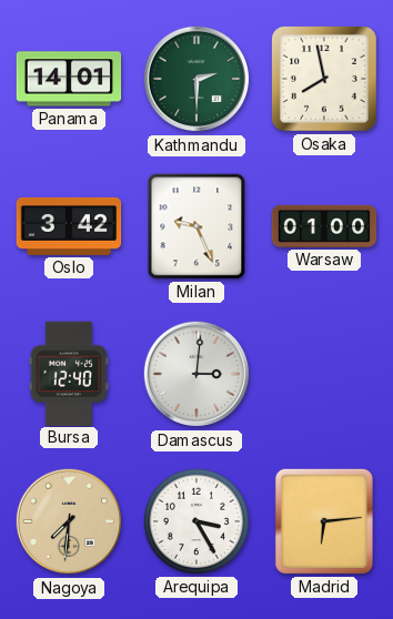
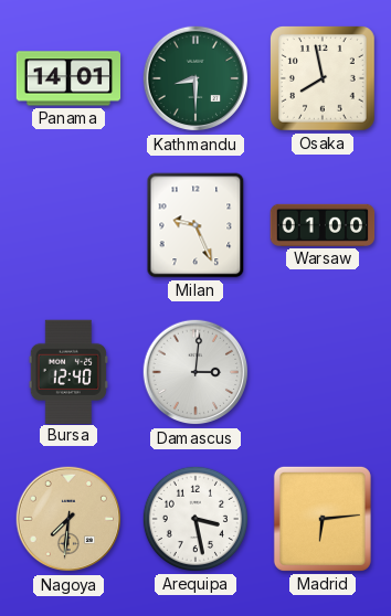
Kathmandu: 2:30 -> 8:30
Oslo: 3:42 -> none
Arequipa: 3:25 -> 3:28
